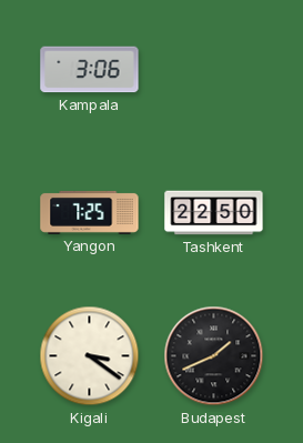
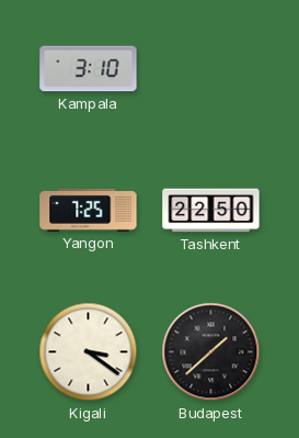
Kampala: 3:06 -> 3:10
Budapest: 1:41 -> 1:38
